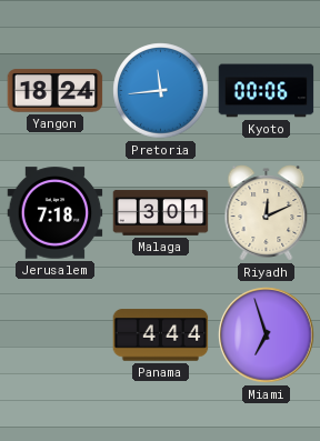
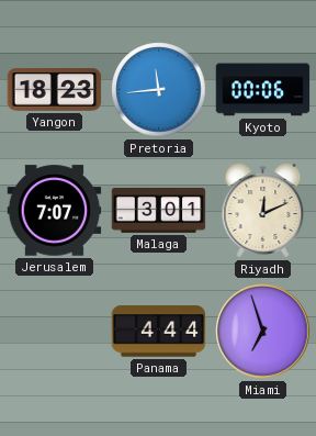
Yangon: 18:24 -> 18:23
Jerusalem: 7:18 -> 7:07
